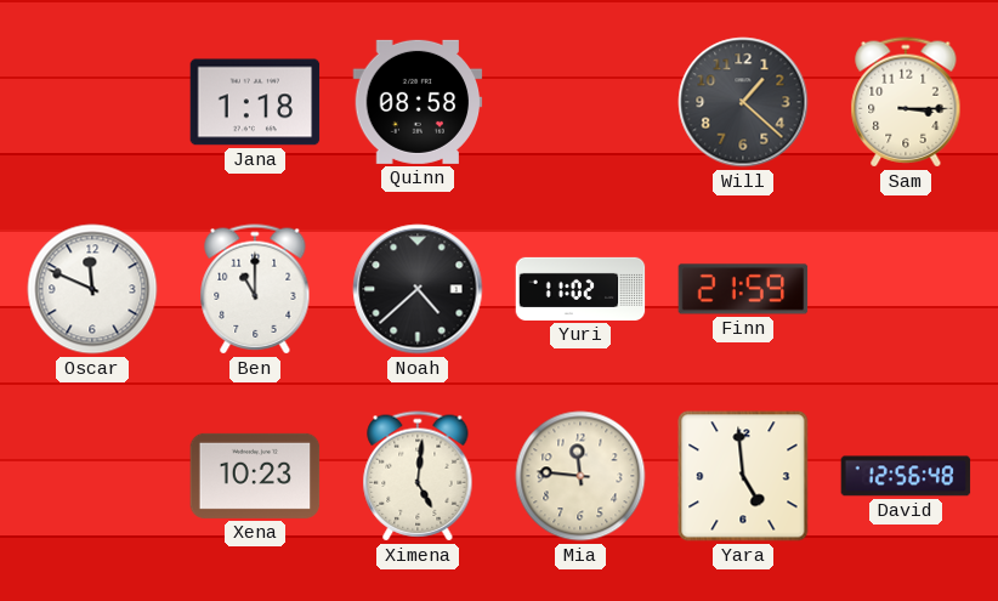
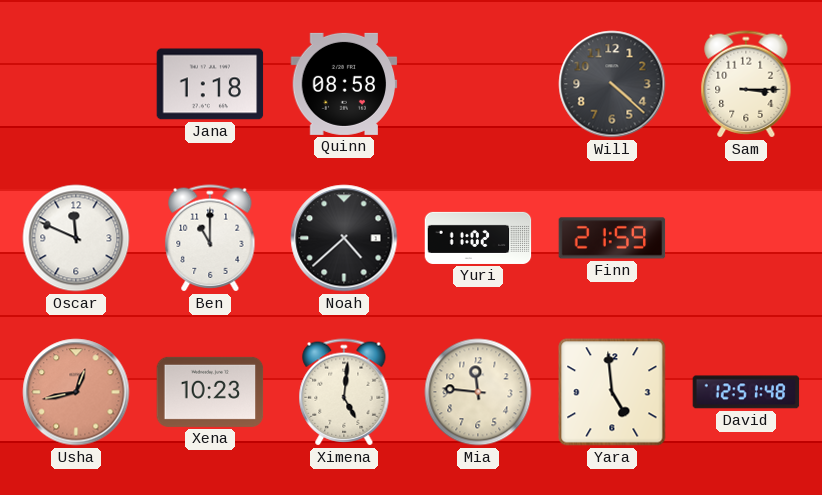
Will: 1:22 -> 4:22
Usha: none -> 12:43
David: 12:56 -> 12:51
